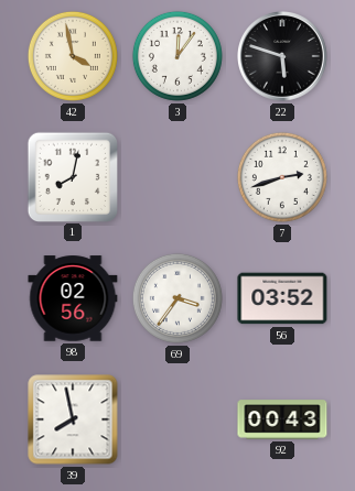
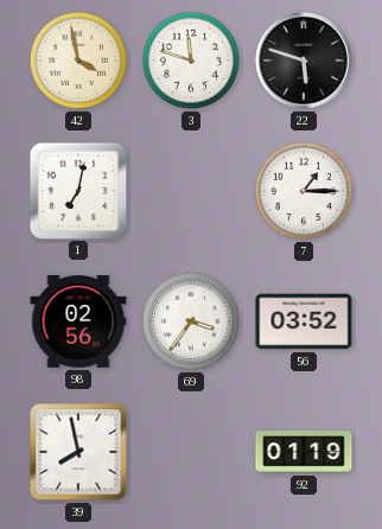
3: 12:06 -> 11:48
1: 8:02 -> 7:02
7: 2:42 -> 1:15
92: 00:43 -> 01:19
